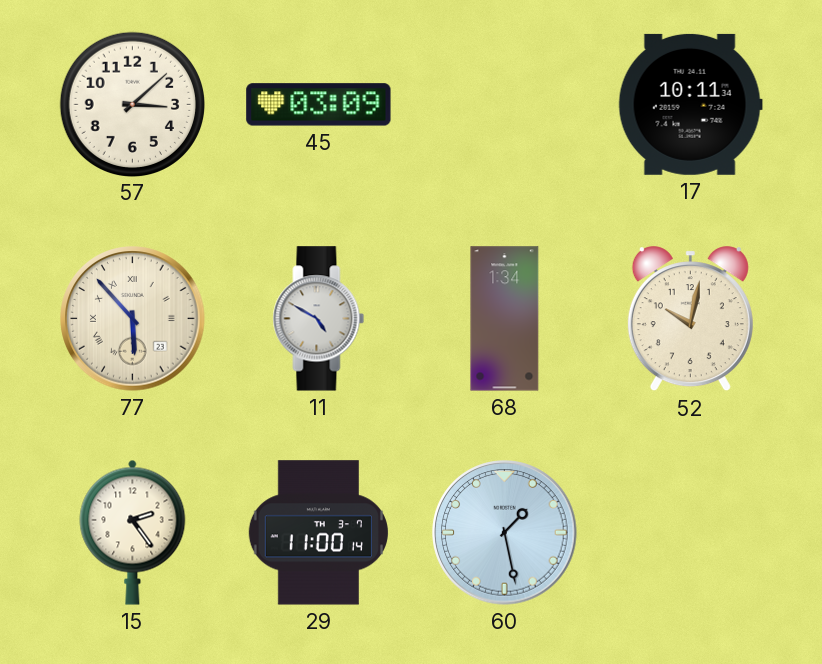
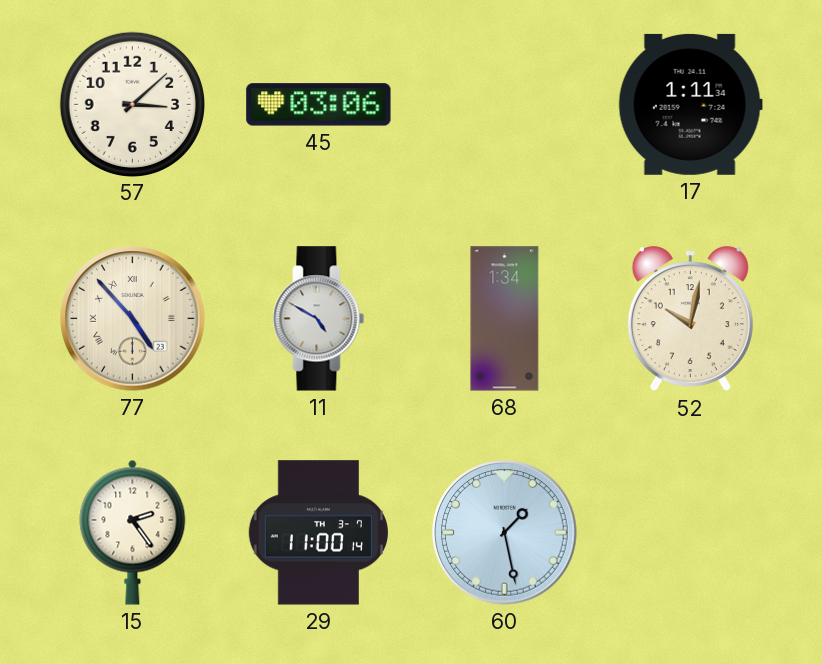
45: 03:09 -> 03:06
17: 10:11 -> 1:11
77: 5:53 -> 4:53
